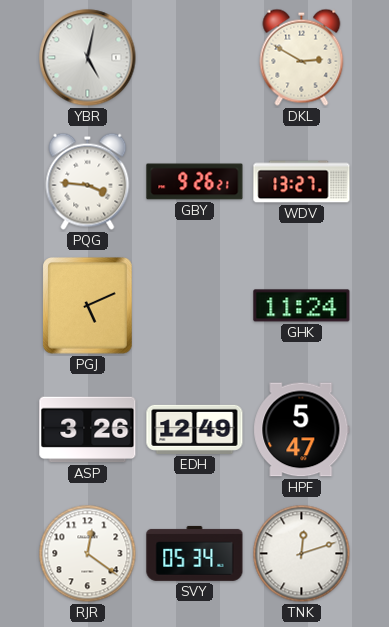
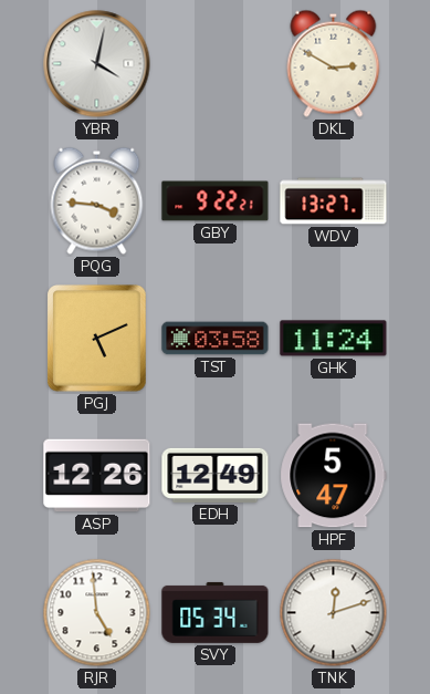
YBR: 5:02 -> 4:02
GBY: 9:26 -> 9:22
TST: none -> 03:58
ASP: 3:26 -> 12:26
RJR: 12:21 -> 4:59
